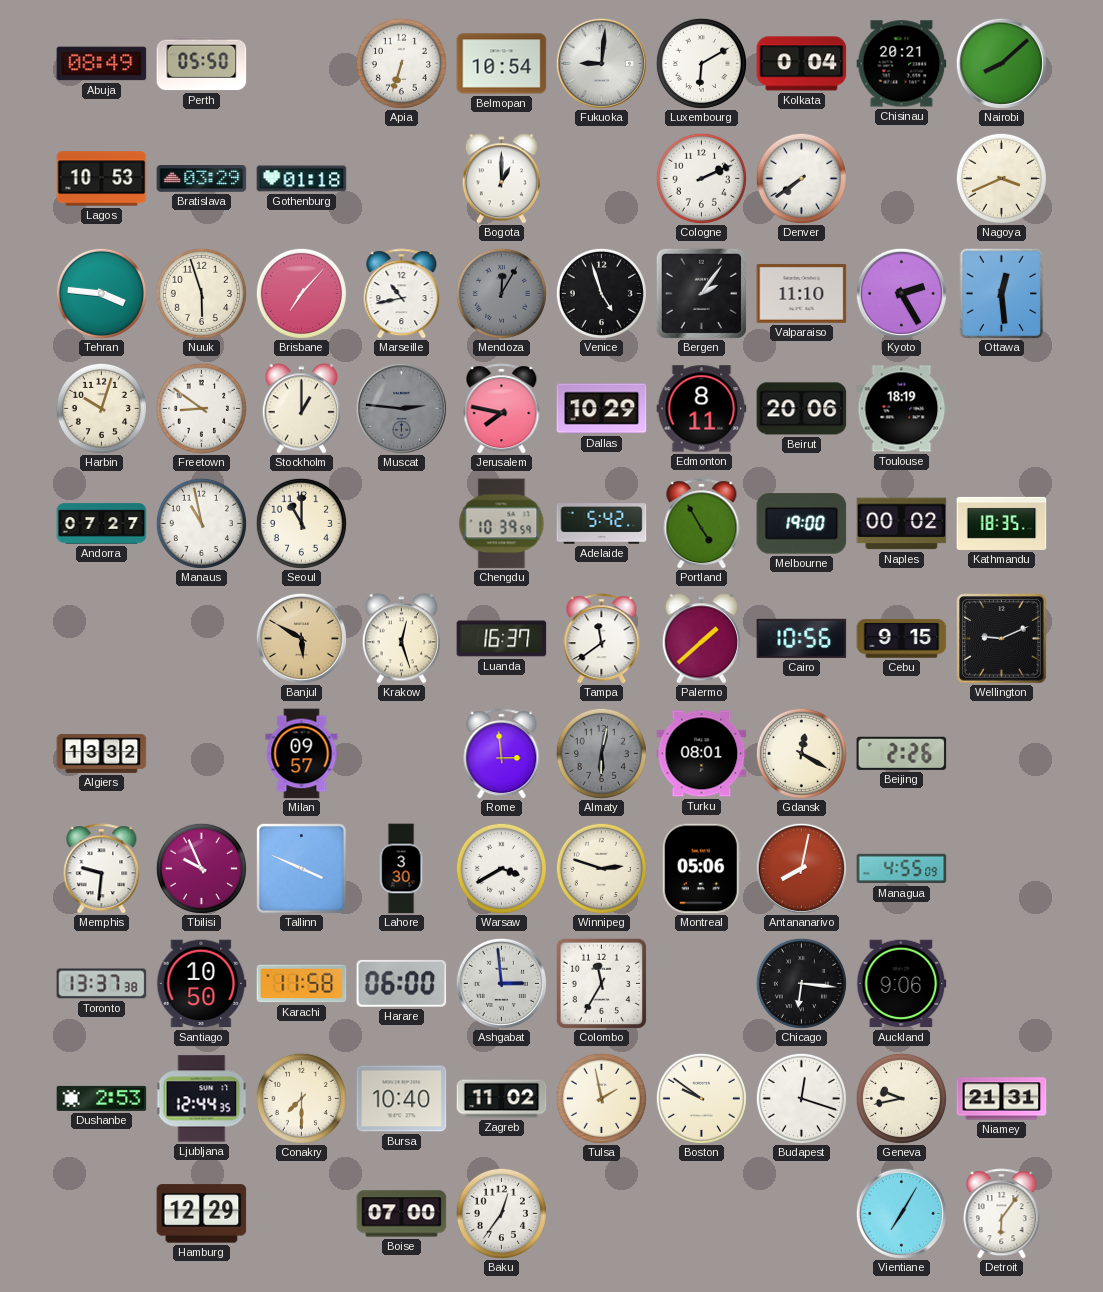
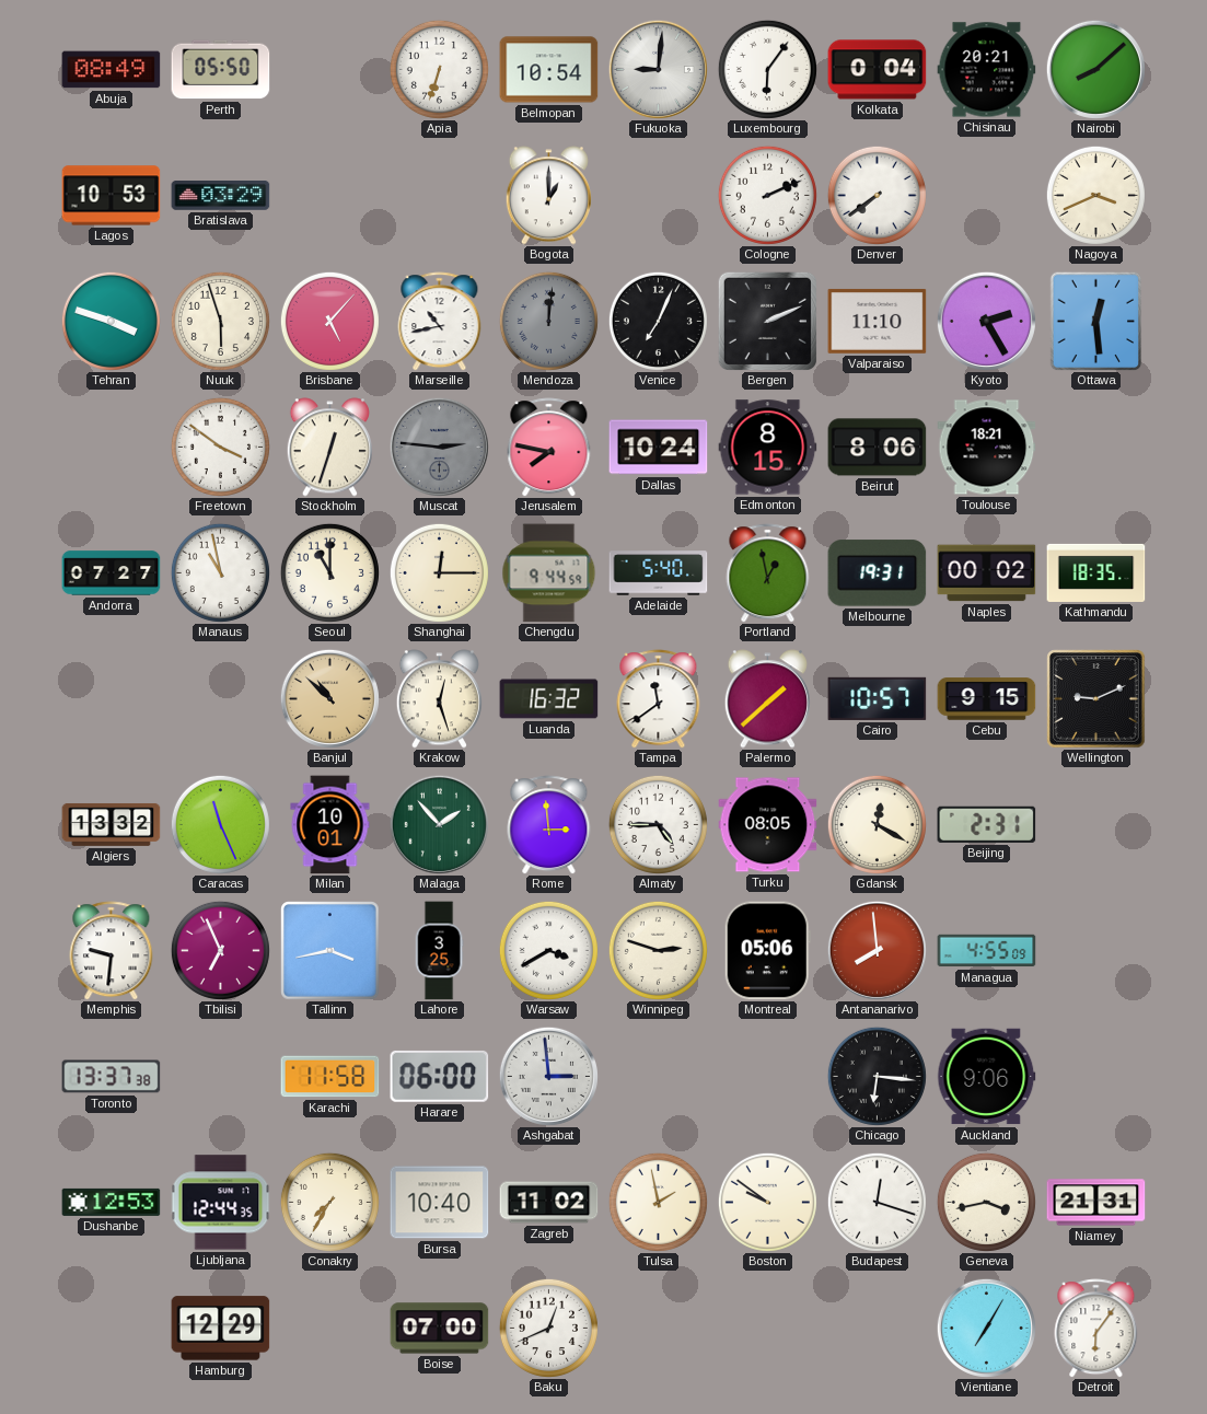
Luxembourg: 6:10 -> 6:06
Gothenburg: 01:18 -> none
Tehran: 3:46 -> 3:48
Brisbane: 7:07 -> 5:07
Mendoza: 12:05 -> 12:01
Venice: 4:57 -> 7:04
Bergen: 2:06 -> 2:11
Harbin: 10:03 -> none
Freetown: 8:51 -> 3:51
Stockholm: 1:00 -> 12:33
Dallas: 10:29 -> 10:24
Edmonton: 8:11 -> 8:15
Beirut: 20:06 -> 8:06
Toulouse: 18:19 -> 18:21
Shanghai: none -> 12:15
Chengdu: 10:39 -> 9:44
Adelaide: 5:42 -> 5:40
Portland: 4:55 -> 12:58
Melbourne: 19:00 -> 19:31
Banjul: 5:50 -> 10:52
Luanda: 16:37 -> 16:32
Cairo: 10:56 -> 10:57
Caracas: none -> 11:26
Milan: 09:57 -> 10:01
Malaga: none -> 1:53
Almaty: 6:02 -> 4:45
Almaty dial: grey -> white
Turku: 08:01 -> 08:05
Beijing: 2:26 -> 2:31
Tbilisi: 9:56 -> 6:56
Tallinn: 3:49 -> 3:43
Lahore: 3:30 -> 3:25
Antananarivo: 8:02 -> 7:59
Santiago: 10:50 -> none
Colombo: 11:35 -> none
Dushanbe: 2:53 -> 12:53
Conakry: 7:30 -> 7:35
Geneva: 9:43 -> 3:43
Baku: 12:36 -> 12:41
